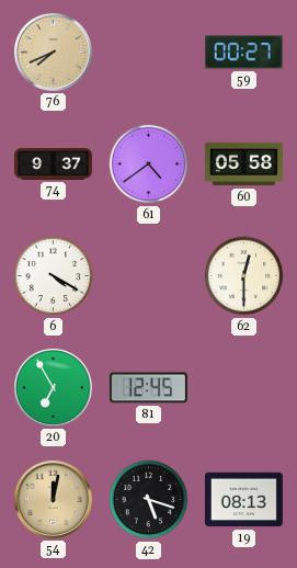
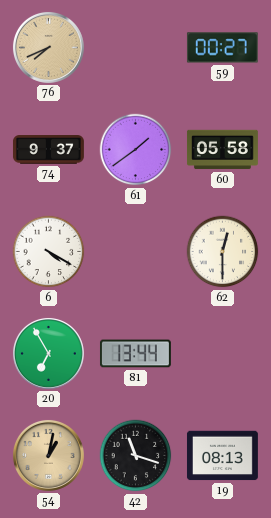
61: 4:39 -> 1:39
81: 12:45 -> 13:44
54: 12:02 -> 1:02
42: 5:18 -> 11:18
